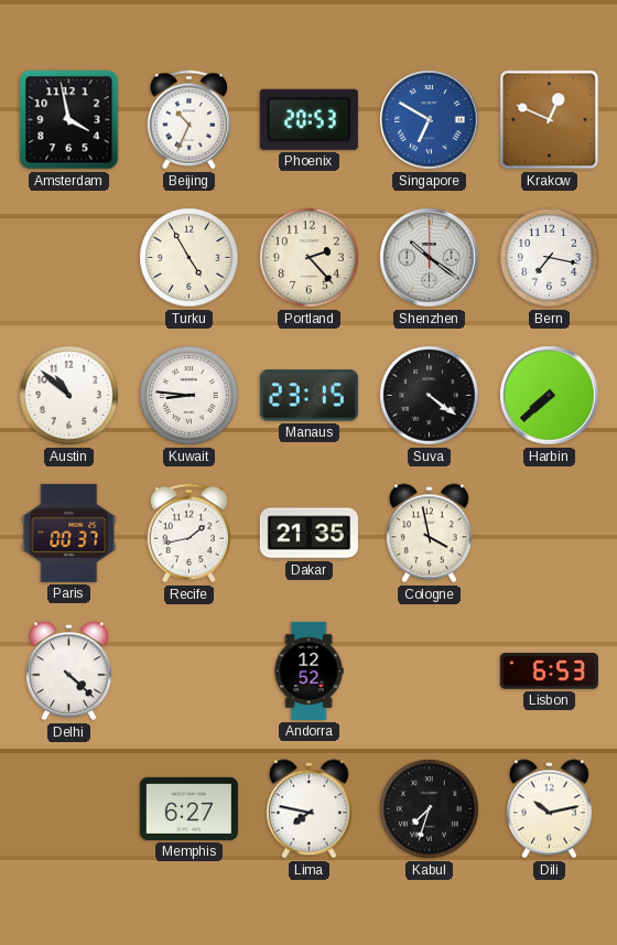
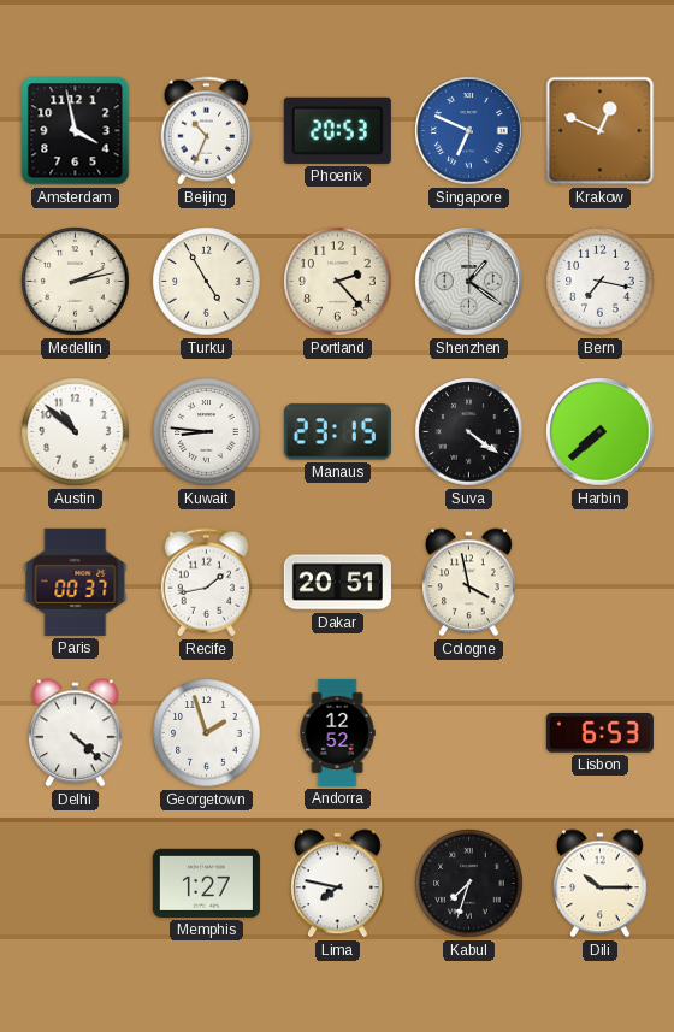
Singapore: 6:50 -> 6:49
Medellin: none -> 2:13
Shenzhen: 10:21 -> 1:21
Dakar: 21:35 -> 20:51
Georgetown: none -> 1:57
Memphis: 6:27 -> 1:27
Dili: 10:13 -> 10:15
